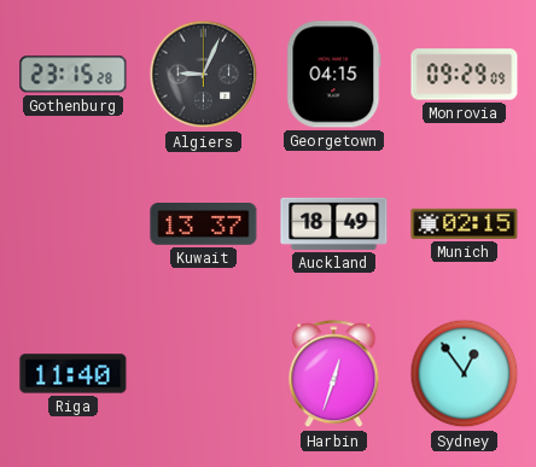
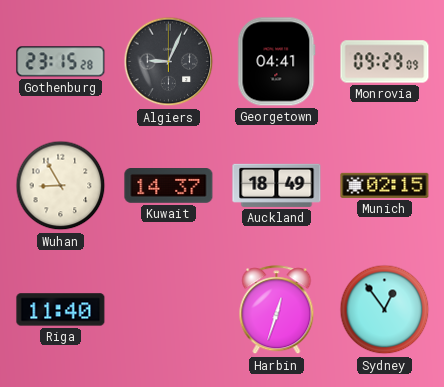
Georgetown: 04:15 -> 04:41
Wuhan: none -> 8:55
Kuwait: 13:37 -> 14:37
